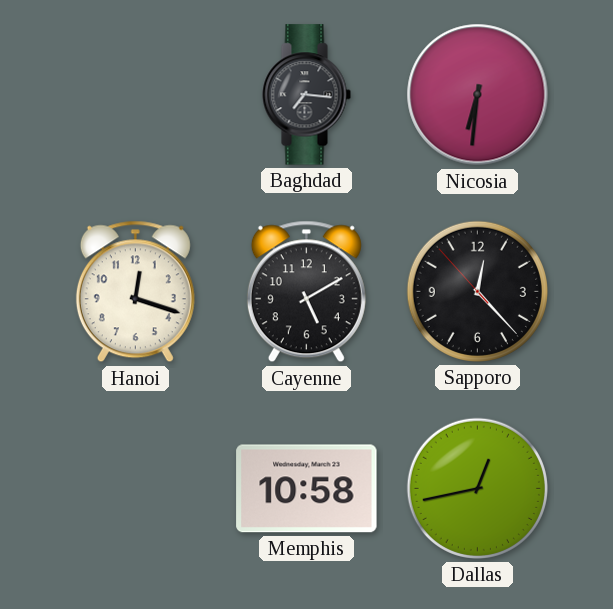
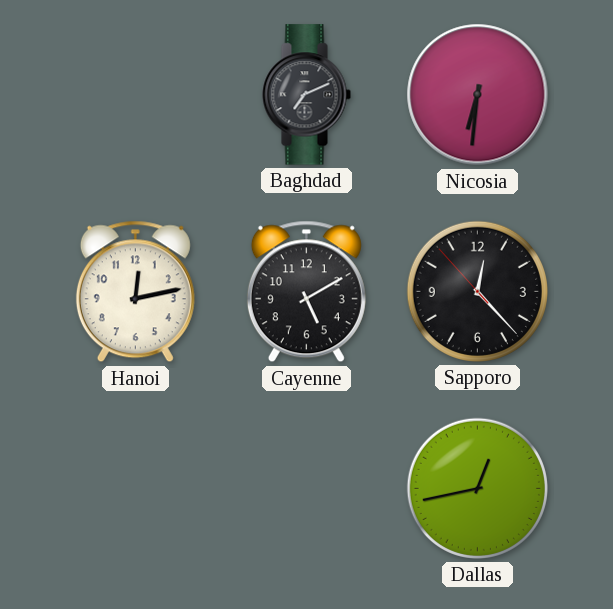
Baghdad: 7:16 -> 7:11
Hanoi: 12:18 -> 12:13
Memphis: 10:58 -> none
